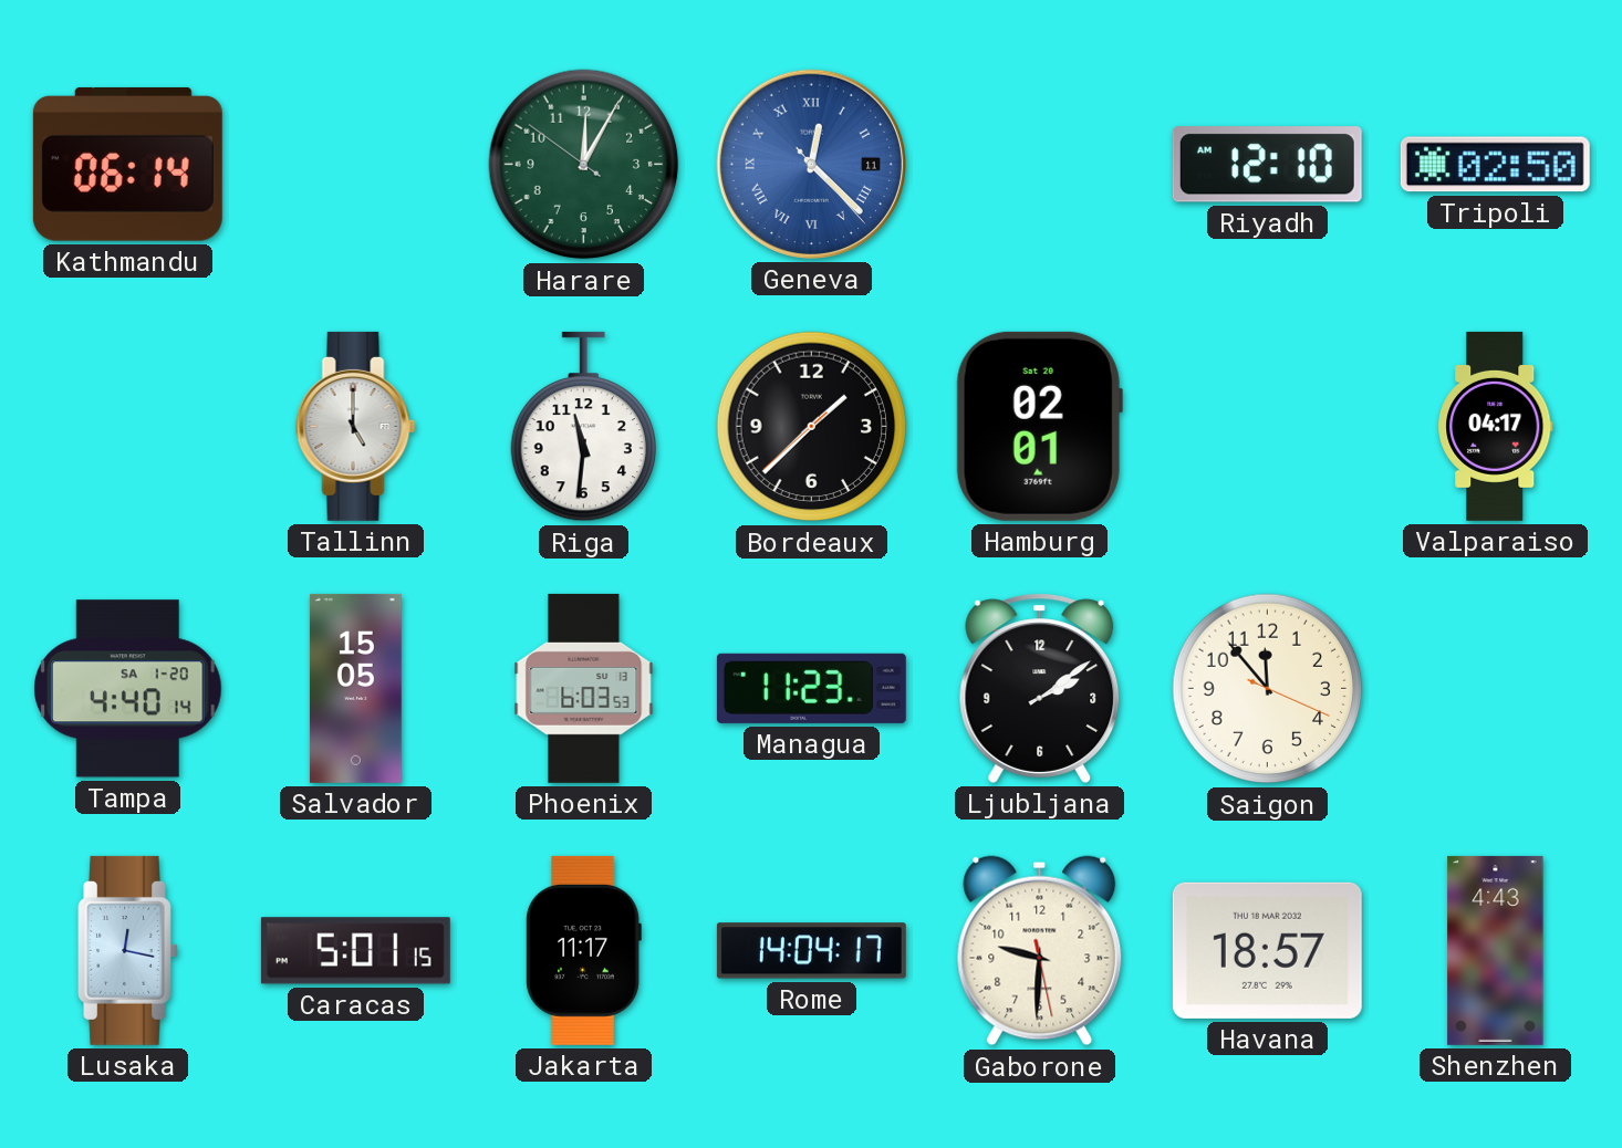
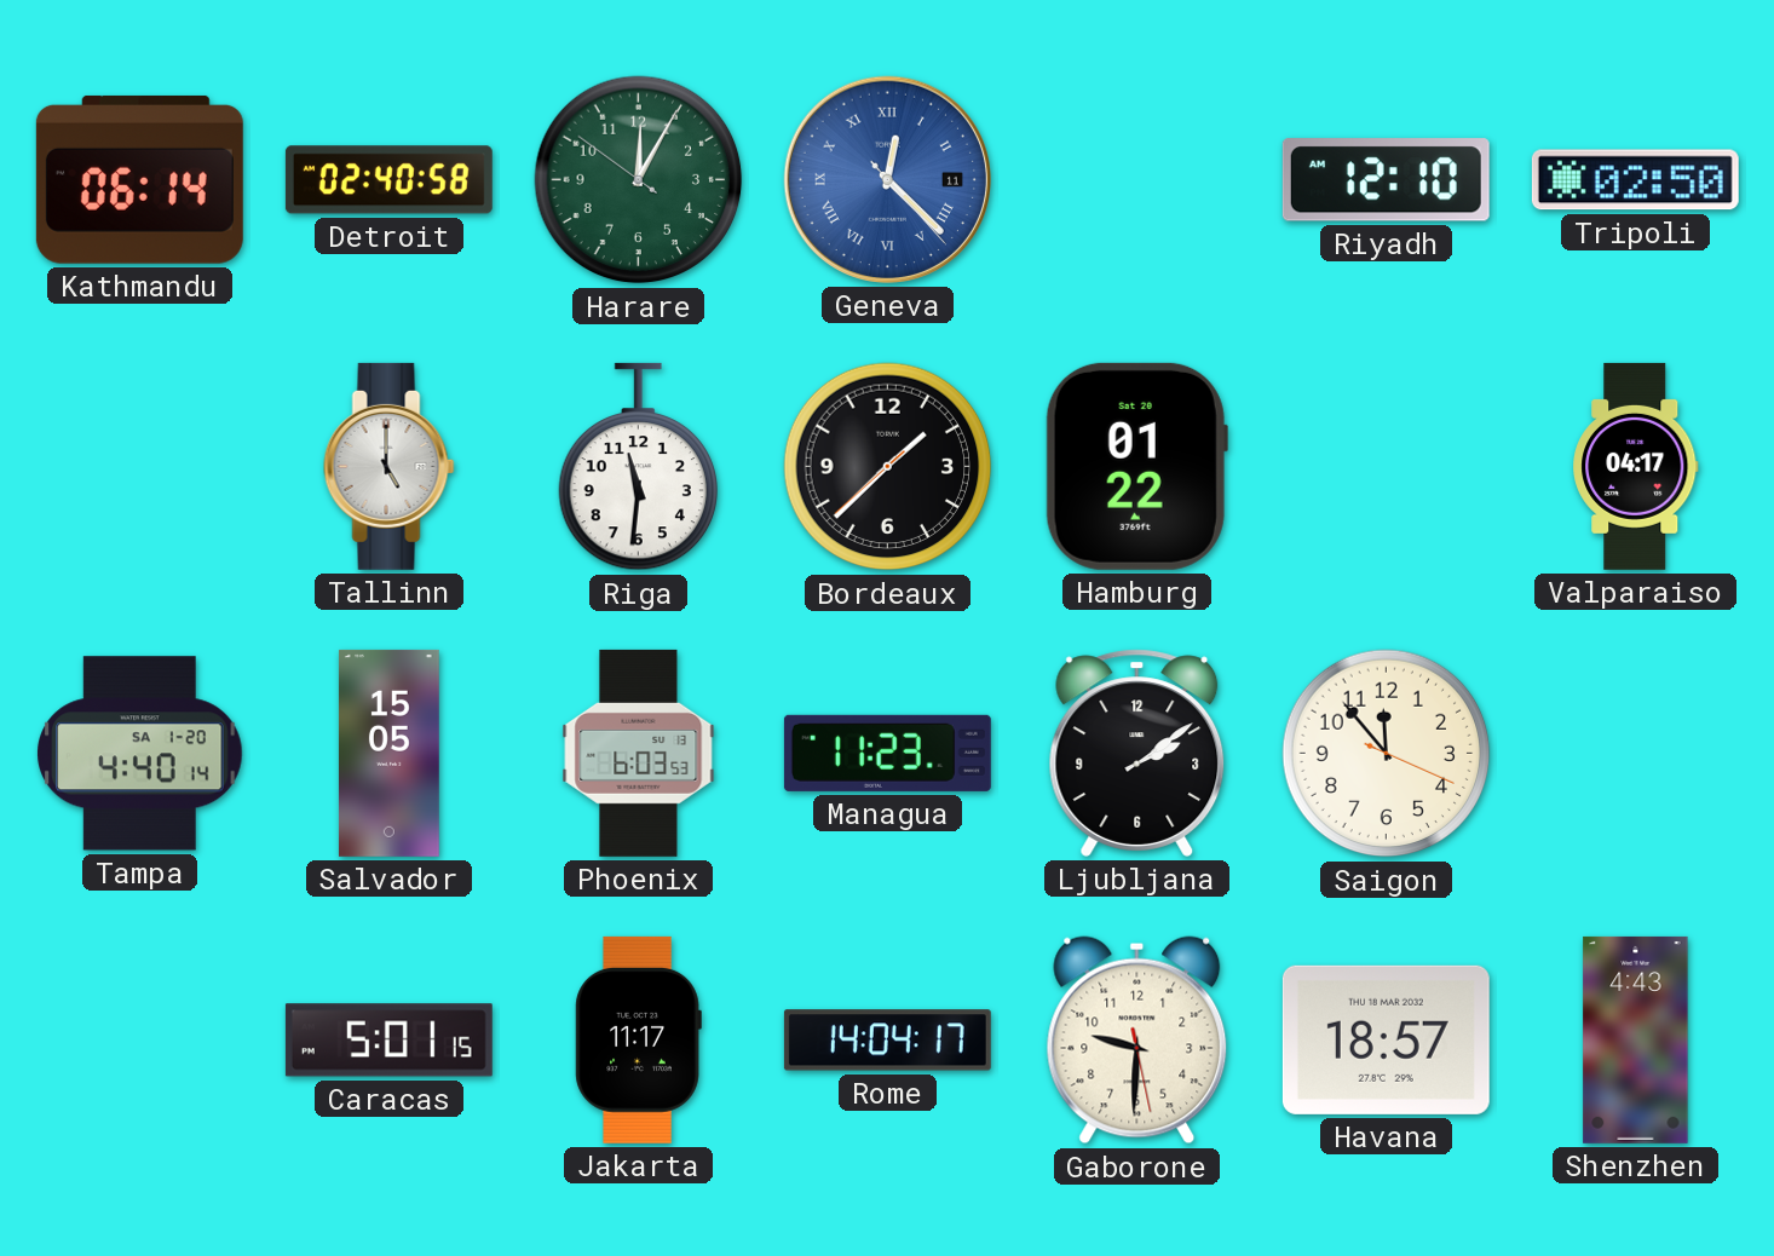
Detroit: none -> 02:40
Hamburg: 02:01 -> 01:22
Lusaka: 12:17 -> none
